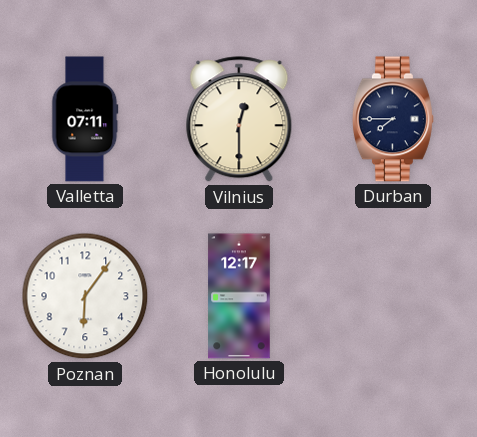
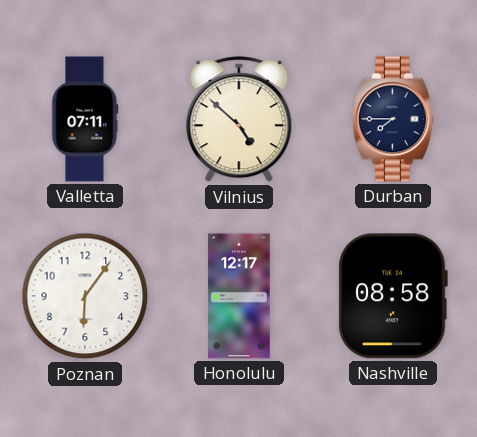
Vilnius: 12:30 -> 4:52
Nashville: none -> 08:58
